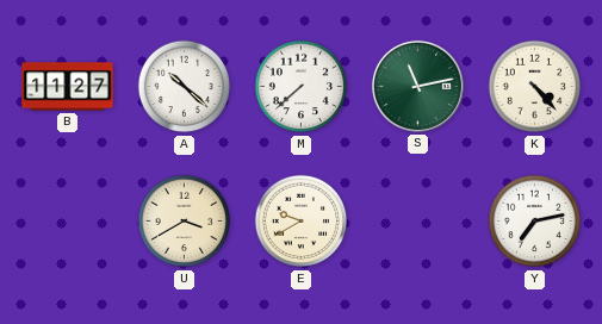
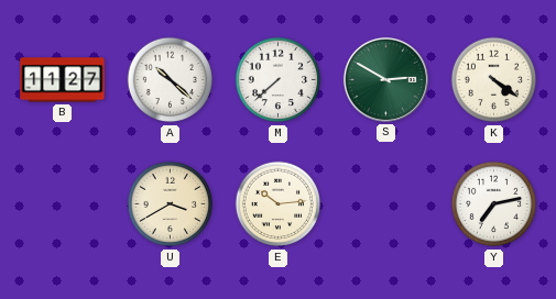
S: 11:13 -> 2:50
K: 4:23 -> 4:21
E: 9:40 -> 10:14
